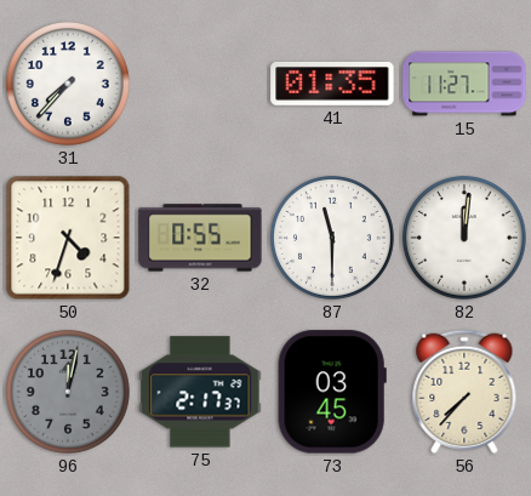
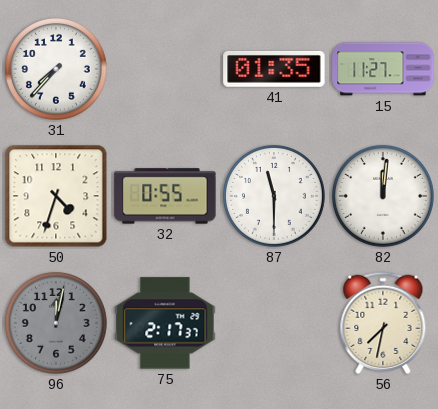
73: 03:45 -> none
56: 7:37 -> 7:32
